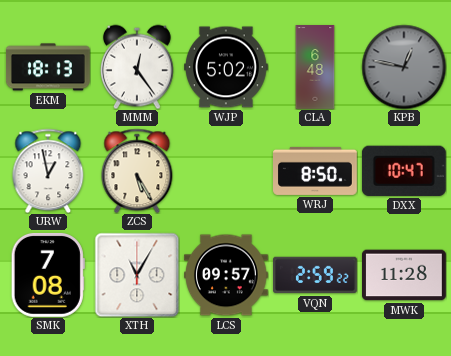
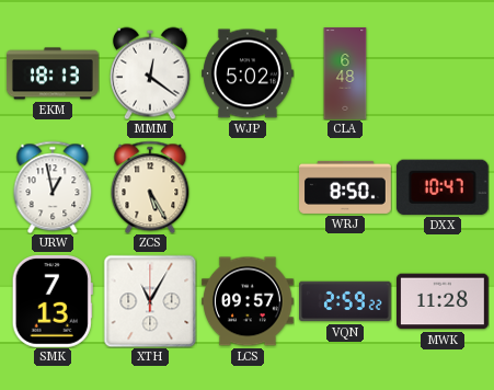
MMM: 12:24 -> 12:21
KPB: 12:47 -> none
SMK: 7:08 -> 7:13
